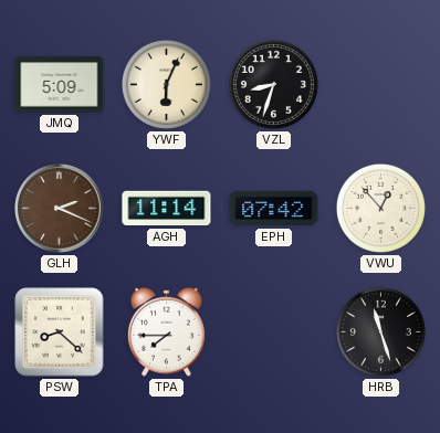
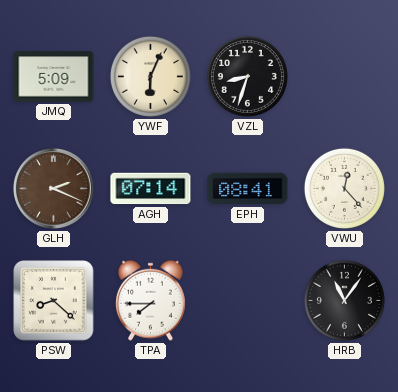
AGH: 11:14 -> 07:14
EPH: 07:42 -> 08:41
VWU: 12:53 -> 12:23
HRB: 11:27 -> 11:06
